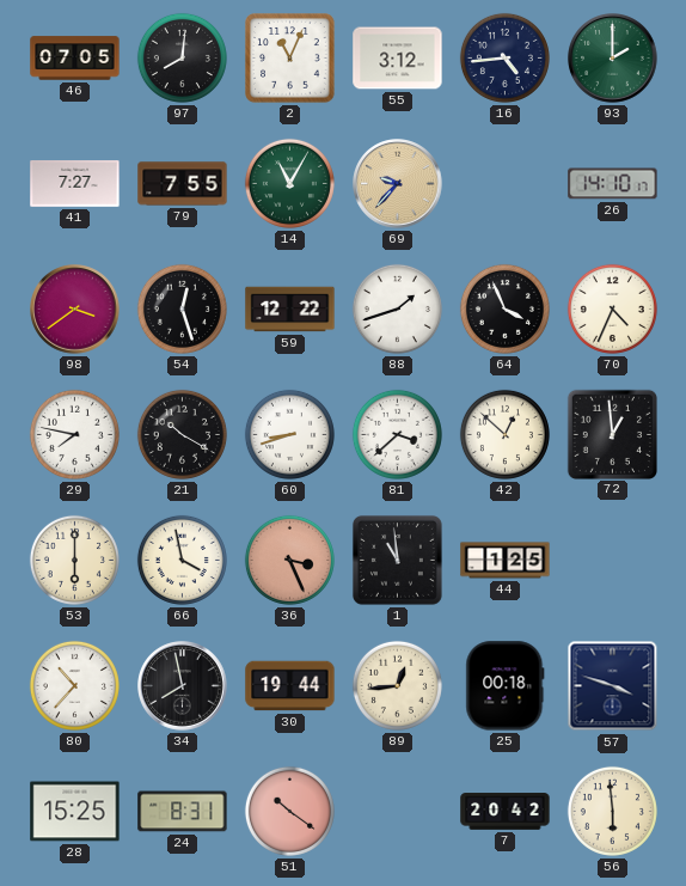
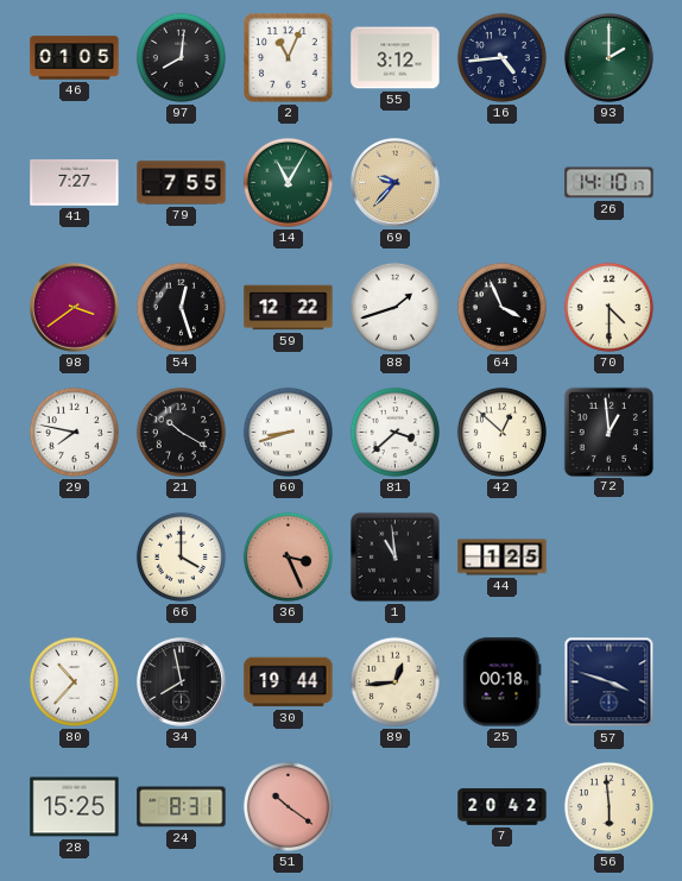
46: 07:05 -> 01:05
70: 4:34 -> 4:30
53: 6:00 -> none
66: 3:58 -> 4:00
